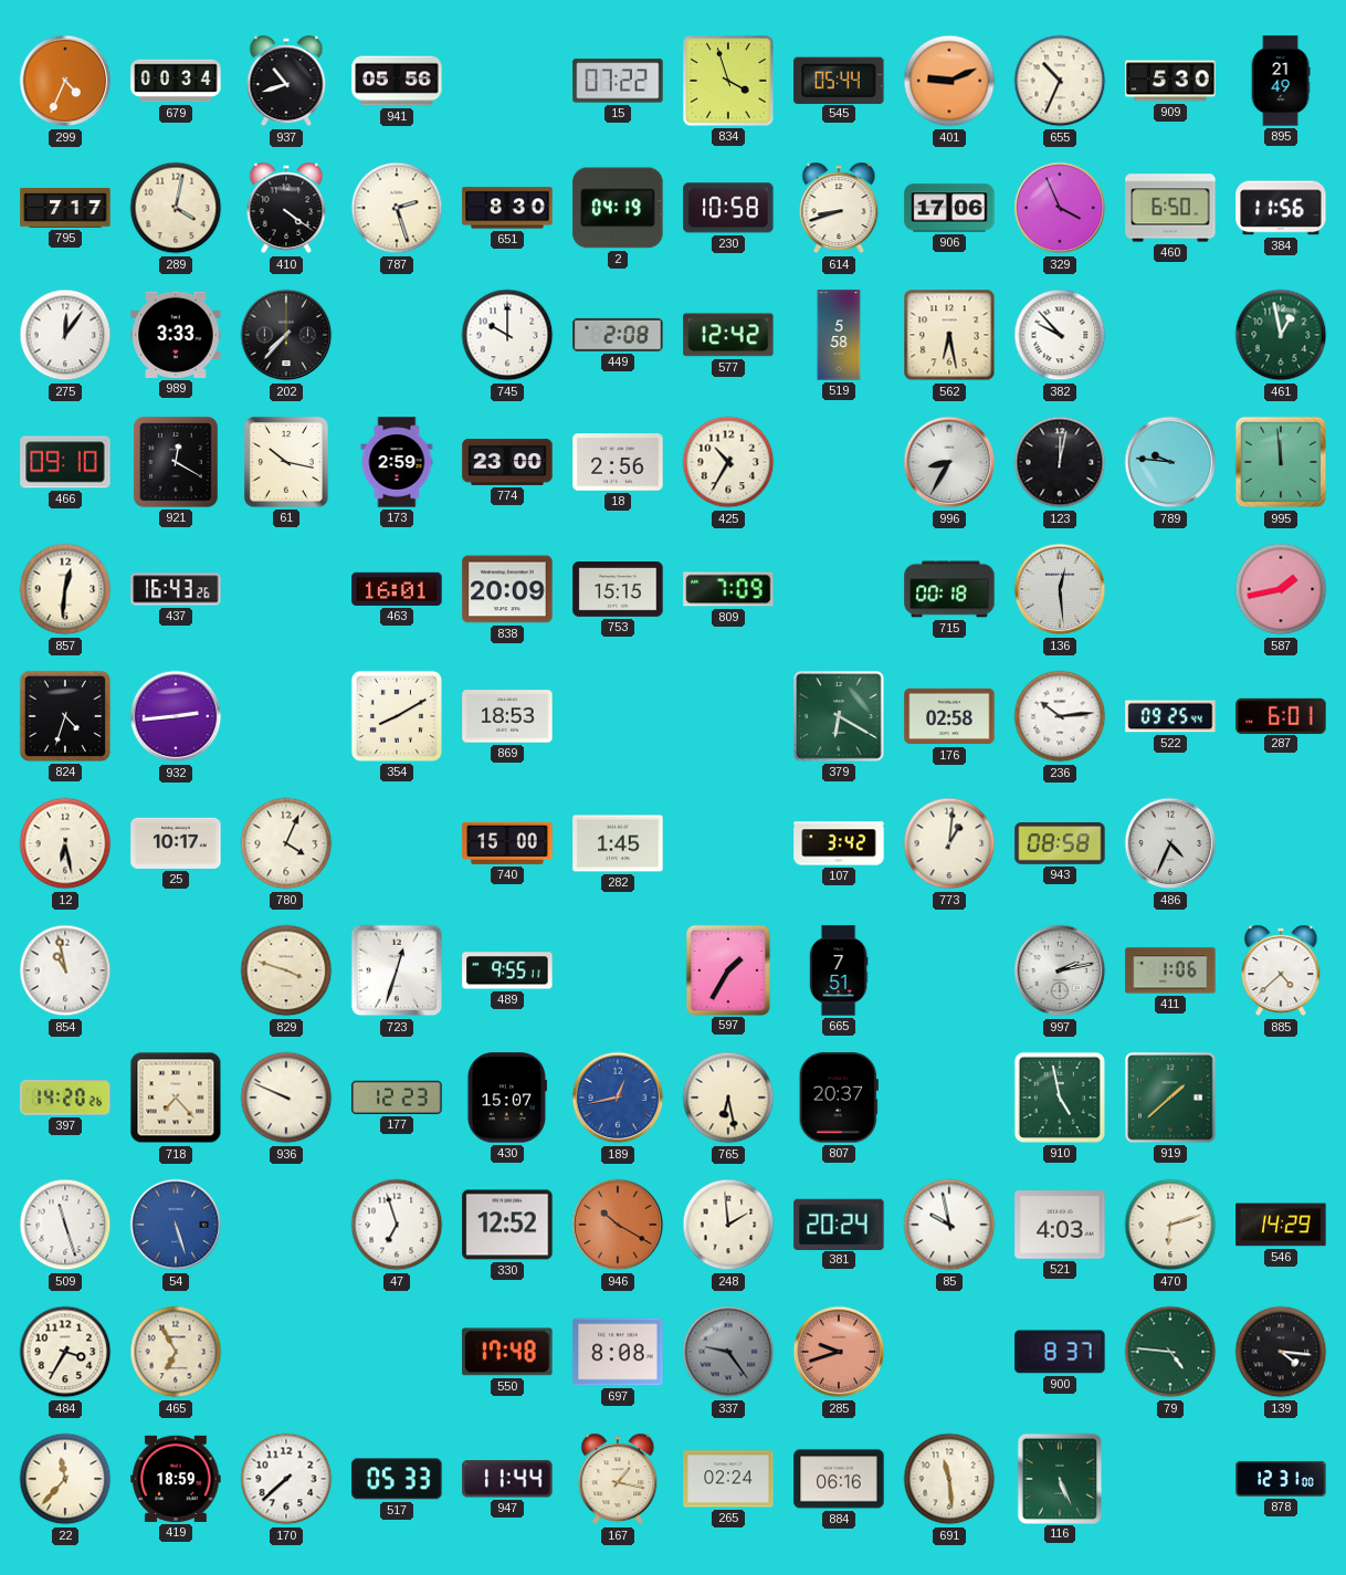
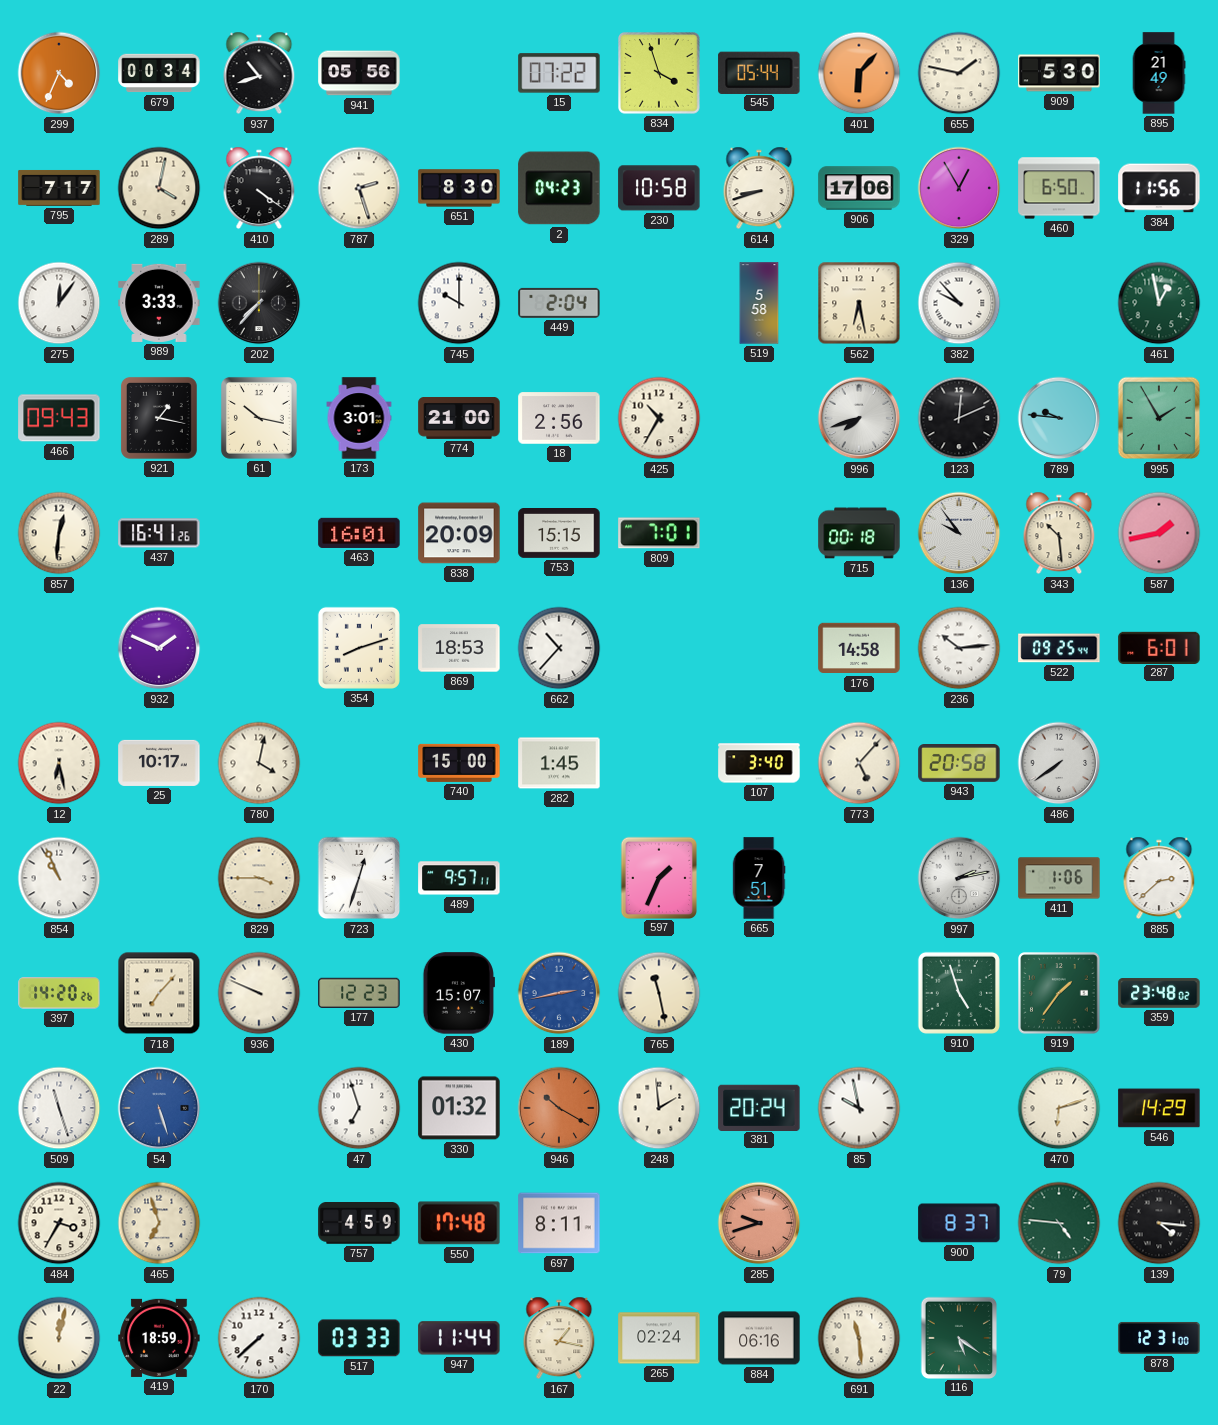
401: 9:11 -> 6:07
655: 10:34 -> 1:47
2: 04:19 -> 04:23
329: 3:56 -> 12:55
449: 2:08 -> 2:04
577: 12:42 -> none
466: 09:10 -> 09:43
921: 12:20 -> 1:17
173: 2:59 -> 3:01
774: 23:00 -> 21:00
996: 8:35 -> 7:42
123: 12:02 -> 12:11
995: 11:59 -> 1:55
437: 16:43 -> 16:41
809: 7:09 -> 7:01
136: 12:29 -> 9:54
343: none -> 10:29
824: 4:33 -> none
932: 2:44 -> 1:49
354: 8:10 -> 8:12
662: none -> 10:37
379: 6:20 -> none
176: 02:58 -> 14:58
780: 4:04 -> 4:02
107: 3:42 -> 3:40
773: 1:01 -> 5:07
943: 08:58 -> 20:58
486: 4:34 -> 7:39
854: 10:58 -> 10:56
829: 3:48 -> 3:45
489: 9:55 -> 9:57
597: 1:35 -> 1:34
885: 4:38 -> 2:38
718: 7:23 -> 7:07
189: 12:43 -> 2:43
765: 6:28 -> 11:28
807: 20:37 -> none
910: 4:58 -> 4:57
919: 1:38 -> 1:36
359: none -> 23:48
330: 12:52 -> 01:32
521: 4:03 -> none
465: 6:55 -> 6:57
757: none -> 4:59
697: 8:08 -> 8:11
337: 9:24 -> none
22: 11:37 -> 12:02
517: 05:33 -> 03:33
116: 5:26 -> 5:21
